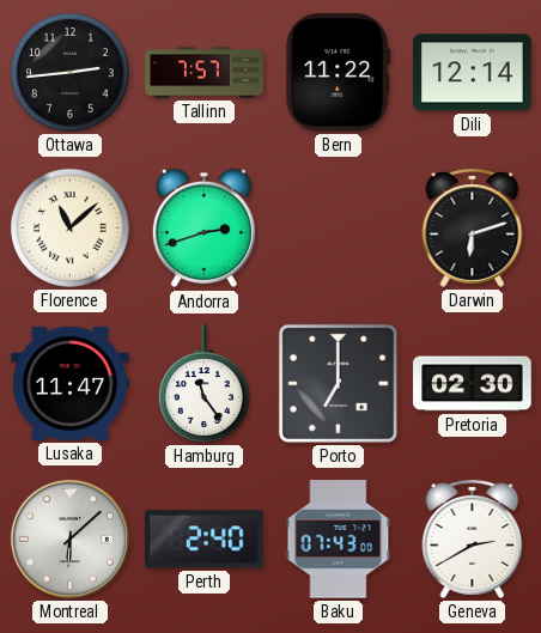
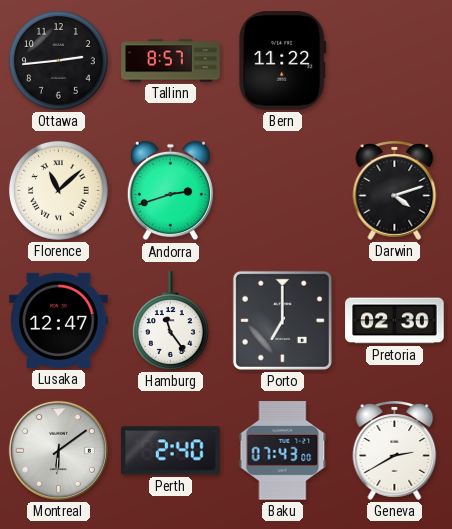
Tallinn: 7:57 -> 8:57
Dili: 12:14 -> none
Darwin: 6:12 -> 4:12
Lusaka: 11:47 -> 12:47
Montreal: 6:08 -> 6:09
